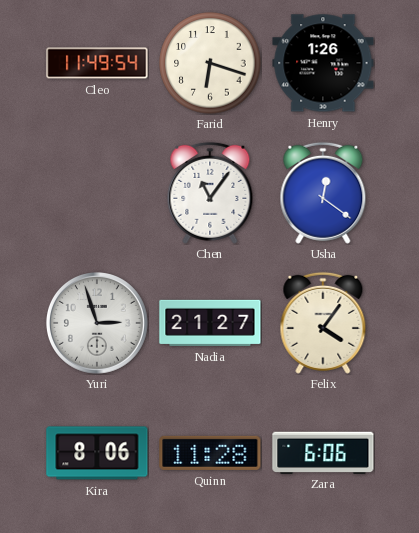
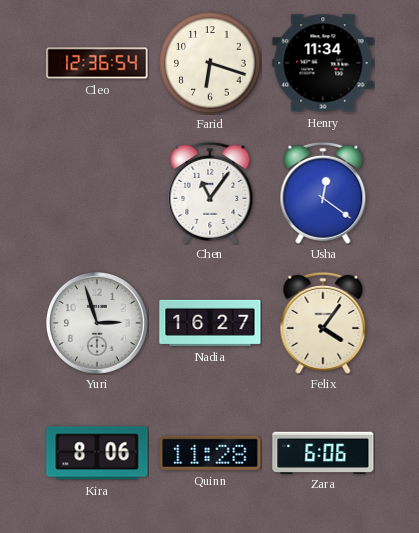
Cleo: 11:49 -> 12:36
Henry: 1:26 -> 11:34
Nadia: 21:27 -> 16:27
